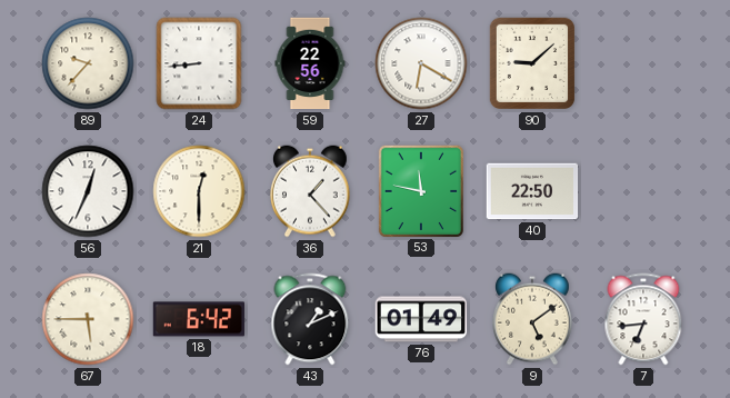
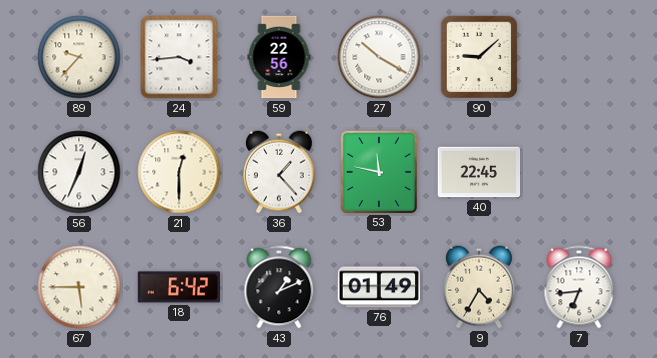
24: 8:44 -> 3:44
27: 6:20 -> 10:20
40: 22:50 -> 22:45
9: 5:09 -> 4:35
